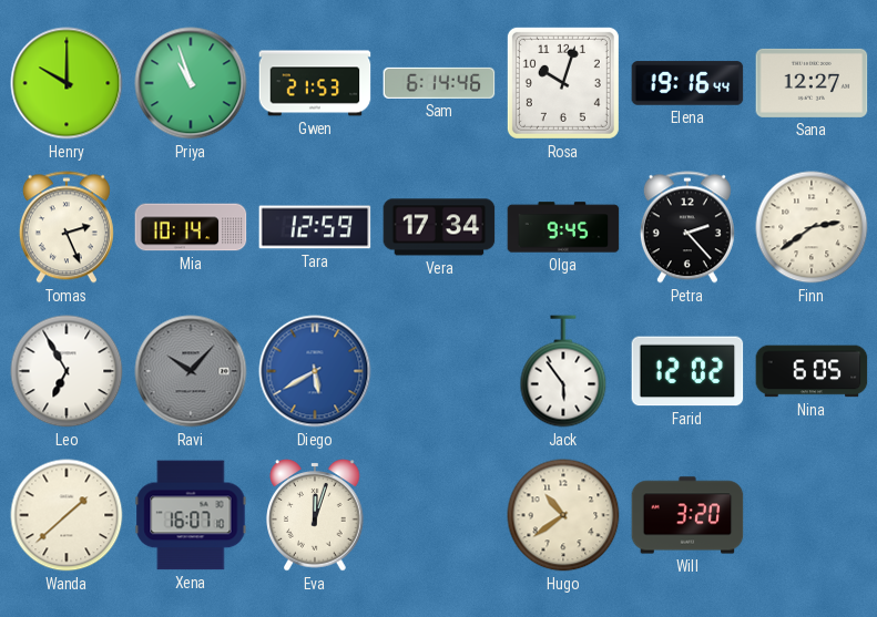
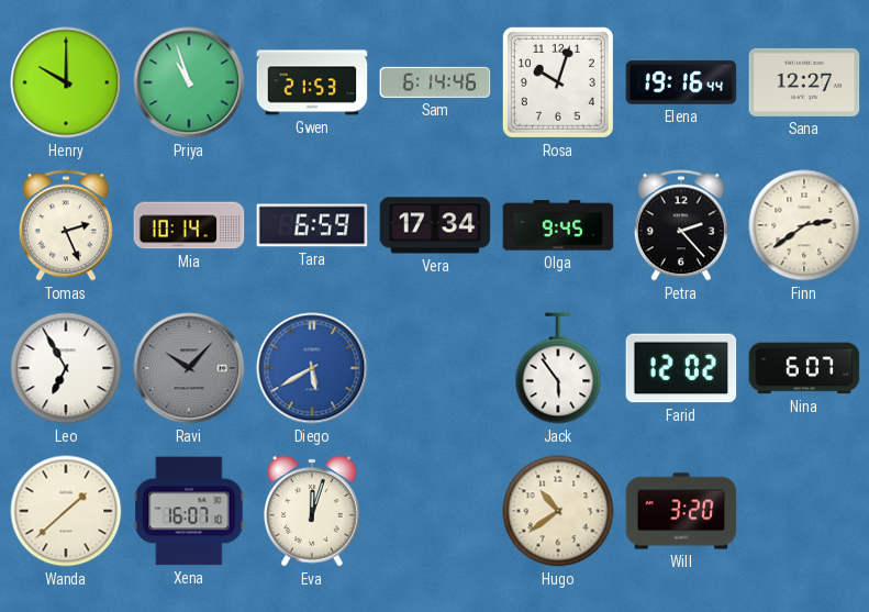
Tara: 12:59 -> 6:59
Nina: 6:05 -> 6:07
